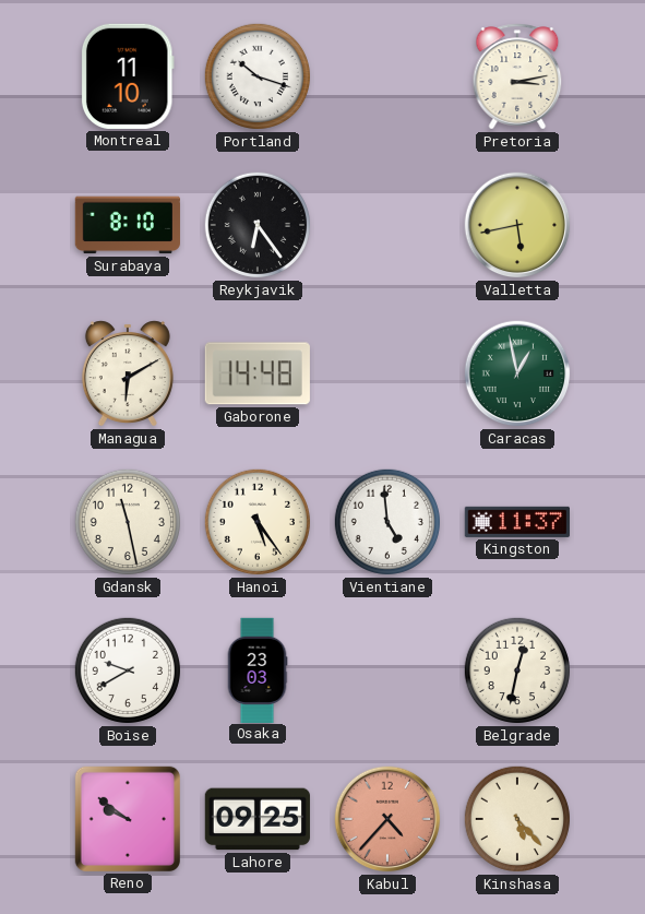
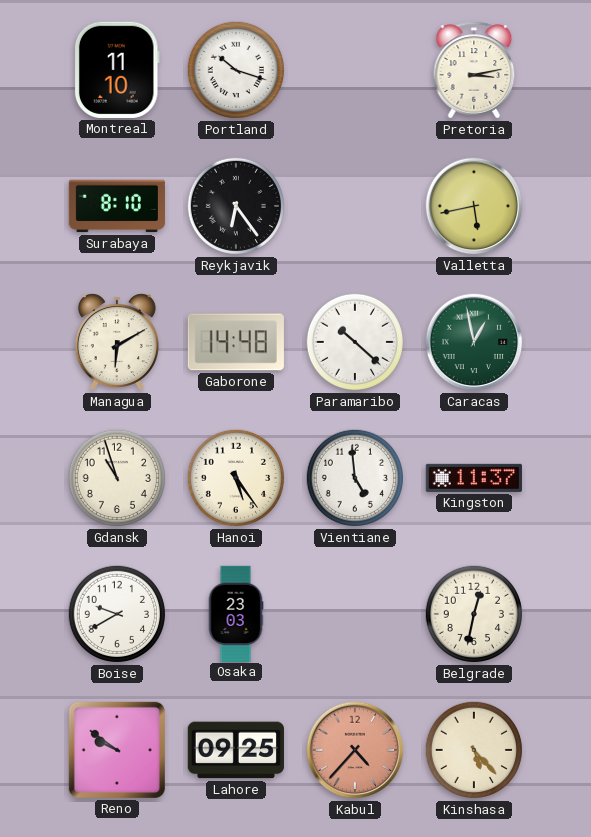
Paramaribo: none -> 10:22
Gdansk: 11:28 -> 10:57
